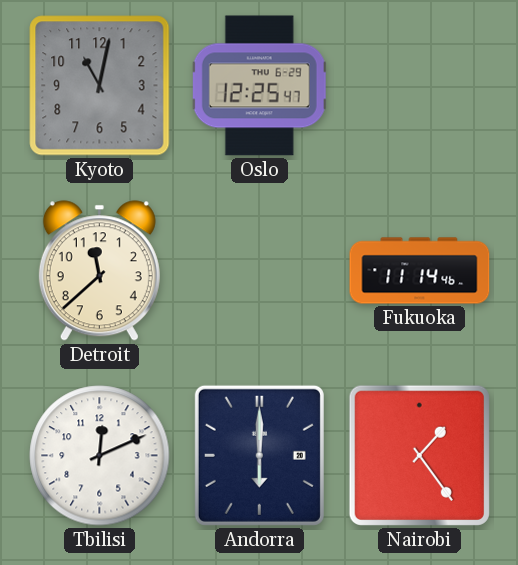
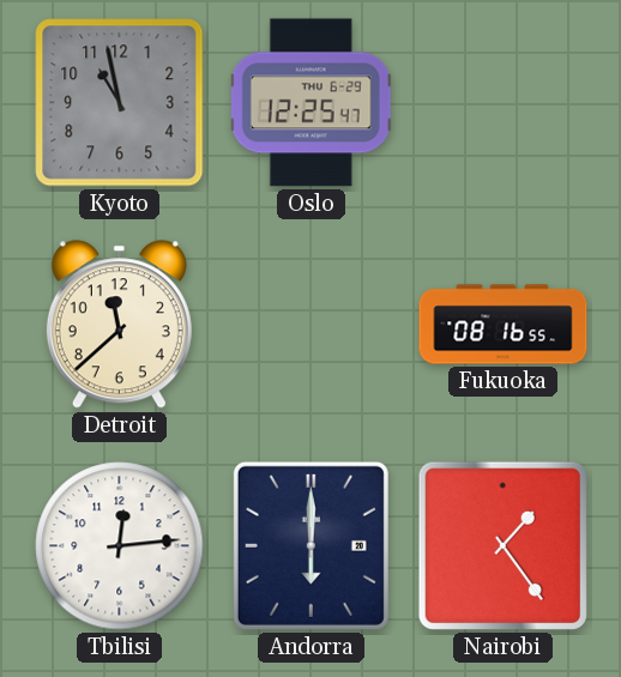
Kyoto: 11:02 -> 10:58
Fukuoka: 11:14 -> 08:16
Tbilisi: 12:11 -> 12:14
